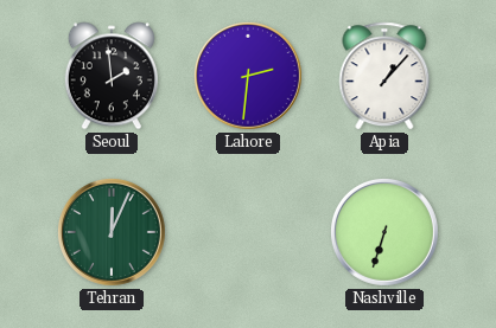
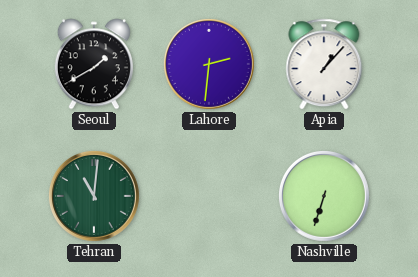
Seoul: 1:59 -> 1:40
Tehran: 12:04 -> 11:01
